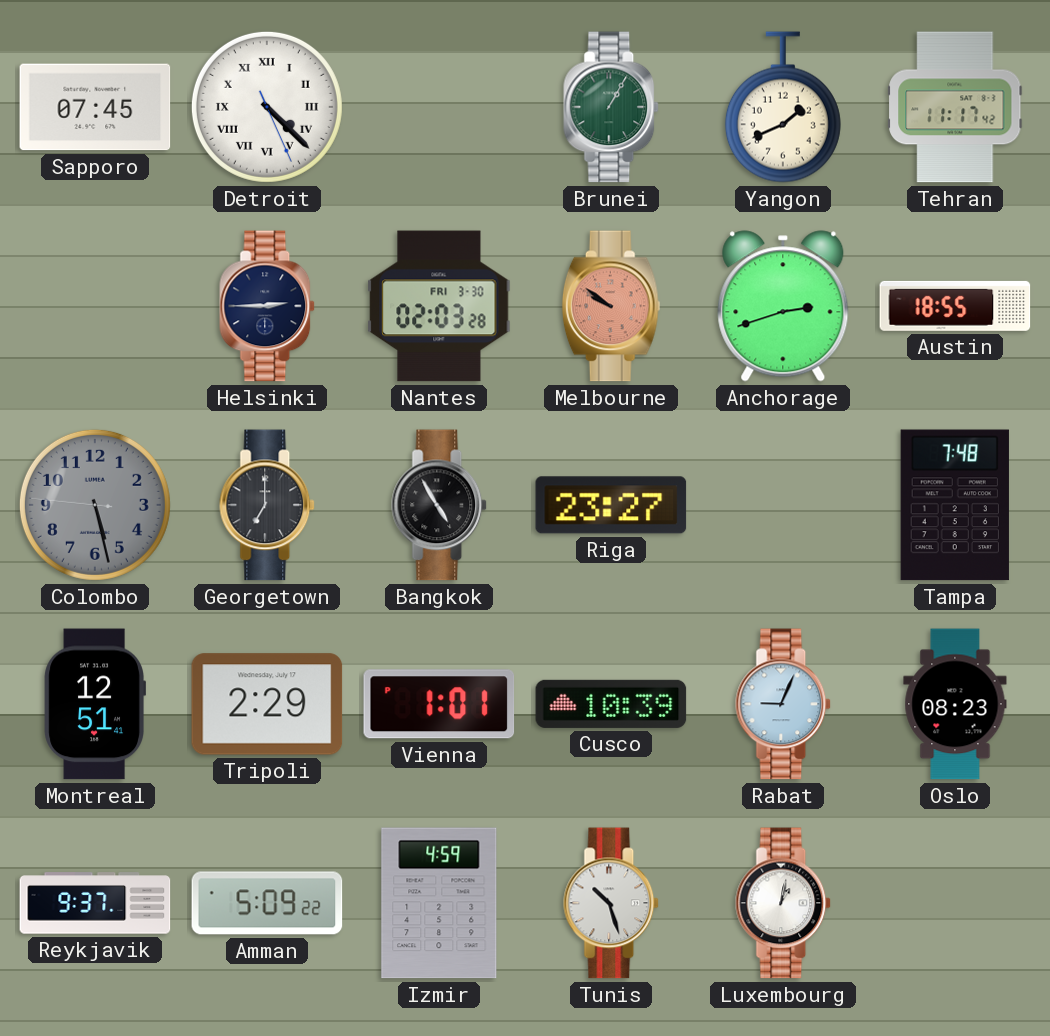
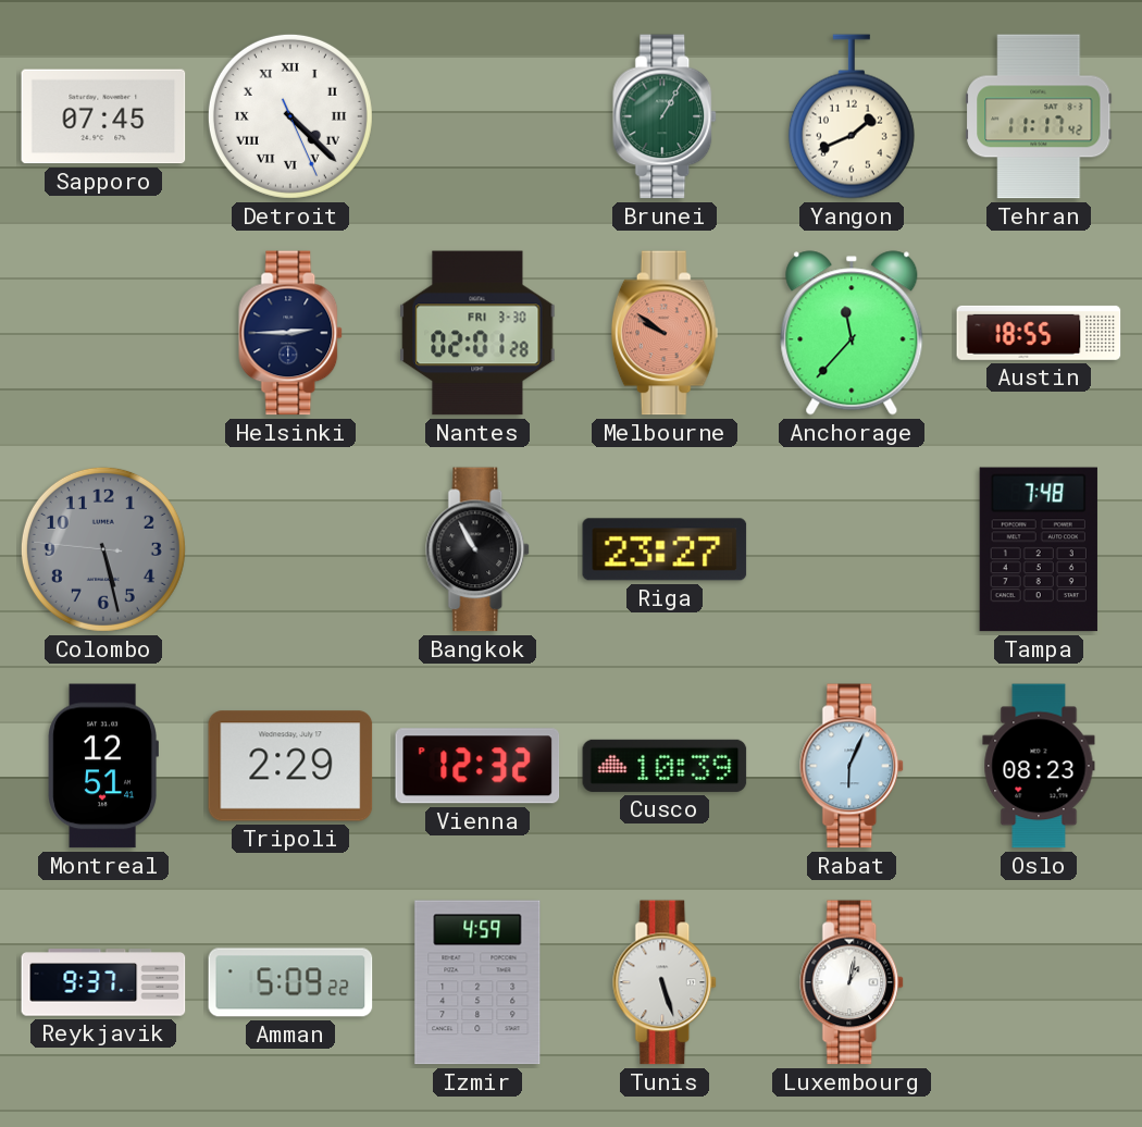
Nantes: 02:03 -> 02:01
Anchorage: 2:42 -> 11:37
Georgetown: 7:00 -> none
Bangkok: 4:55 -> 10:55
Vienna: 1:01 -> 12:32
Rabat: 9:04 -> 6:04
Tunis: 10:27 -> 5:27
